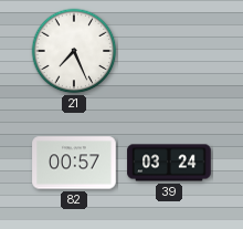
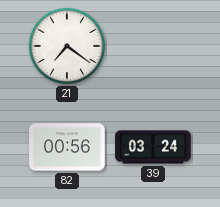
21: 7:26 -> 7:21
82: 00:57 -> 00:56
